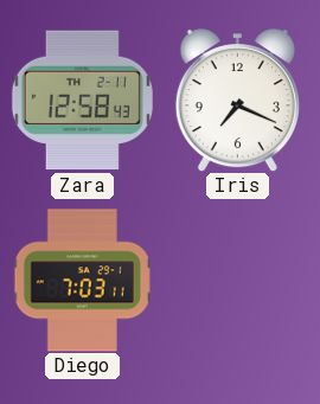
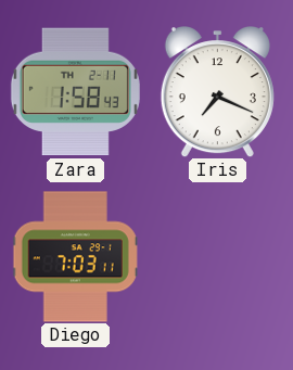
Zara: 12:58 -> 1:58
